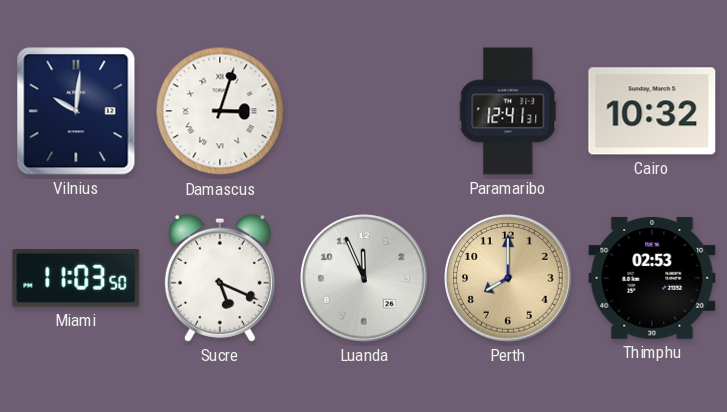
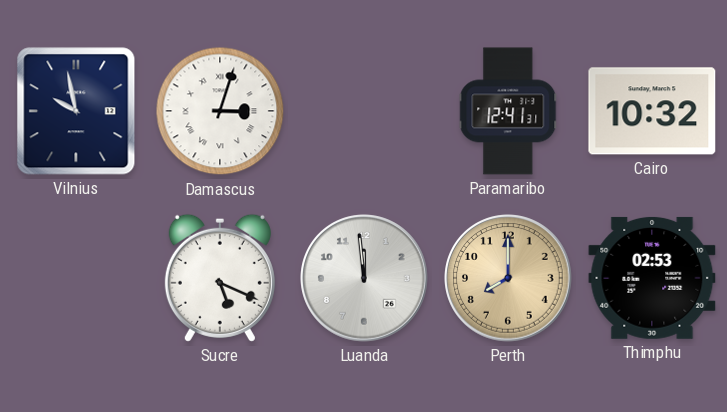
Vilnius: 10:01 -> 9:58
Miami: 11:03 -> none
Luanda: 11:56 -> 11:59
